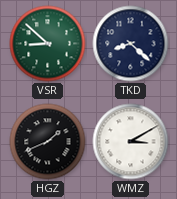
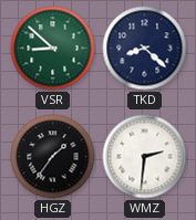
HGZ: 1:41 -> 1:36
WMZ: 3:10 -> 2:31
